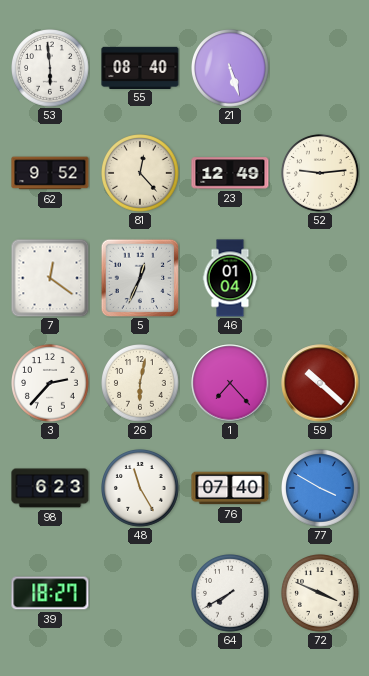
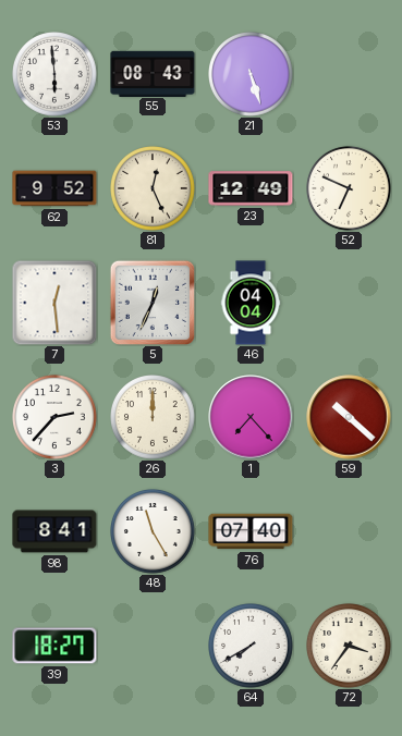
55: 08:40 -> 08:43
81: 12:23 -> 12:26
52: 9:14 -> 6:49
7: 12:21 -> 12:29
46: 01:04 -> 04:04
26: 6:02 -> 12:00
98: 6:23 -> 8:41
77: 3:50 -> none
72: 3:49 -> 3:36
